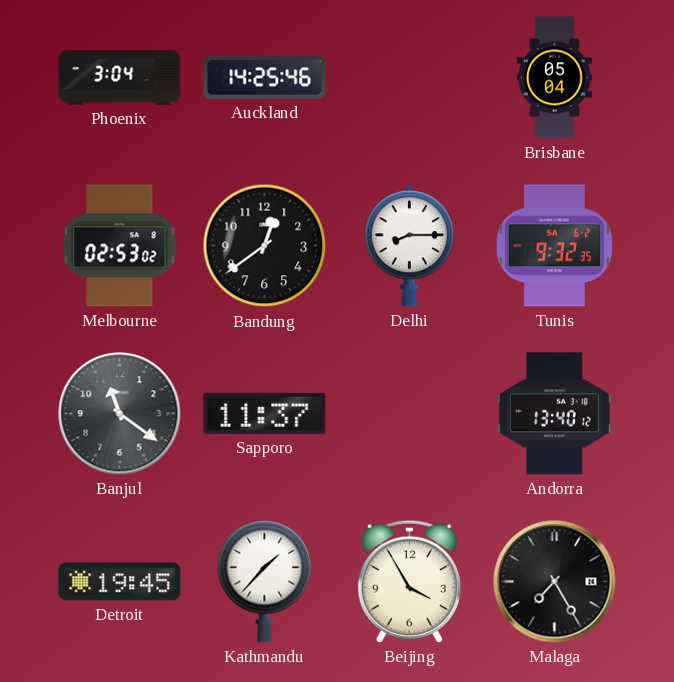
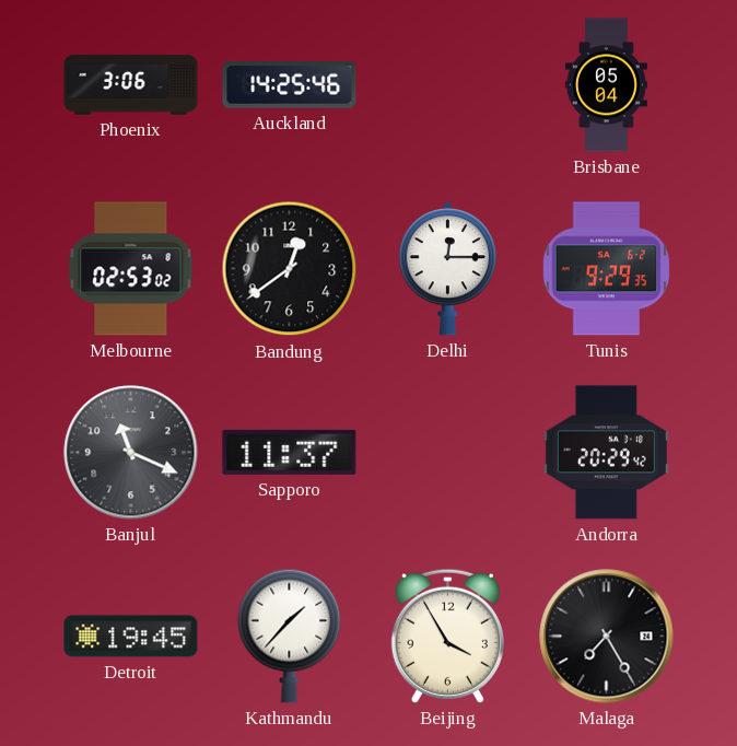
Phoenix: 3:04 -> 3:06
Delhi: 8:15 -> 12:15
Tunis: 9:32 -> 9:29
Banjul: 11:21 -> 11:19
Andorra: 13:40 -> 20:29
